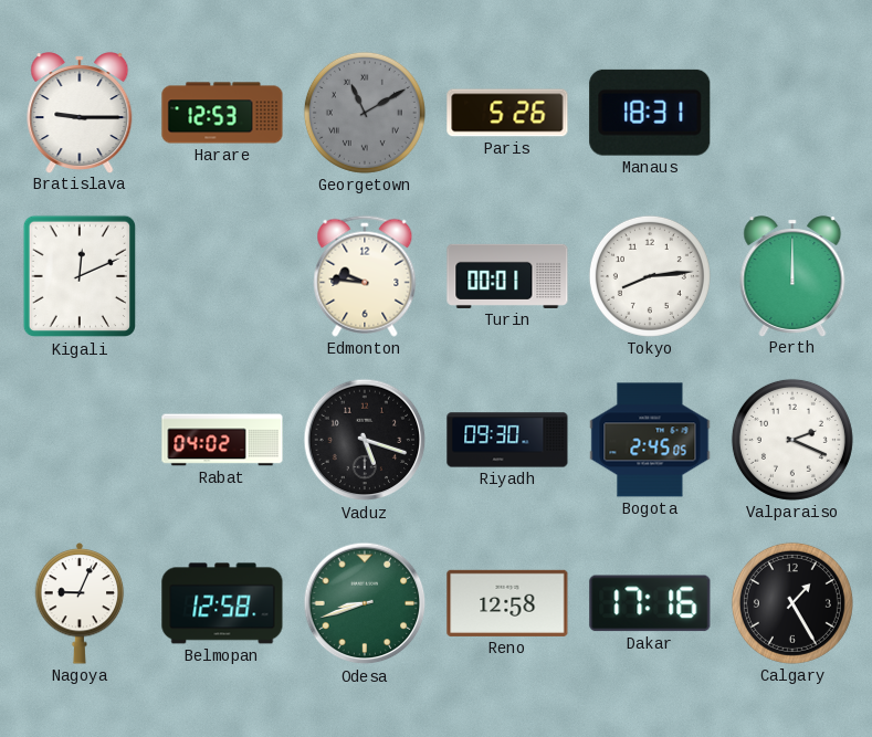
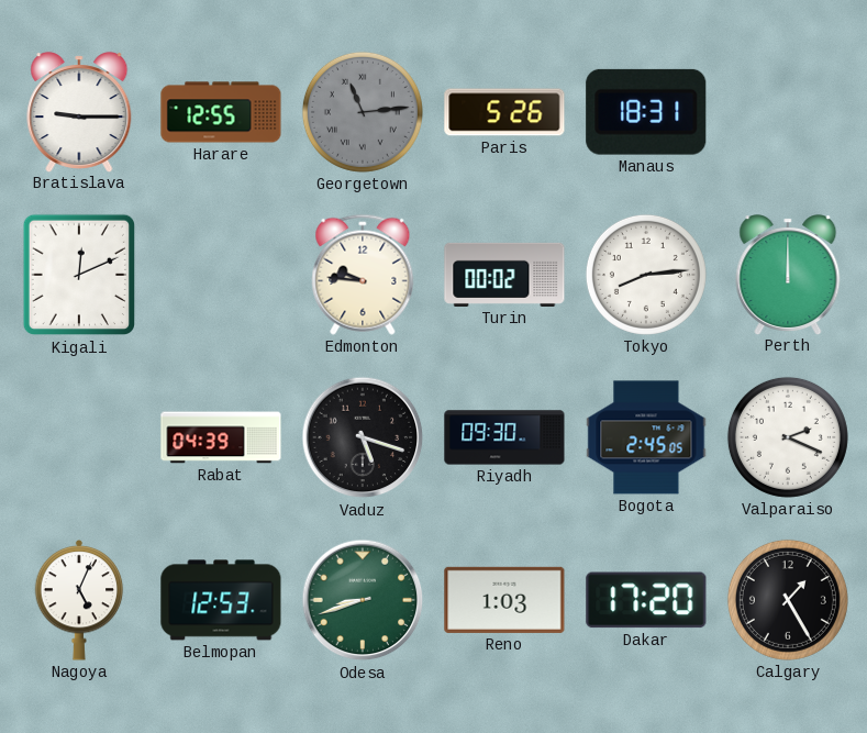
Harare: 12:53 -> 12:55
Georgetown: 11:10 -> 11:14
Turin: 00:01 -> 00:02
Rabat: 04:02 -> 04:39
Nagoya: 9:04 -> 5:04
Belmopan: 12:58 -> 12:53
Reno: 12:58 -> 1:03
Dakar: 17:16 -> 17:20
